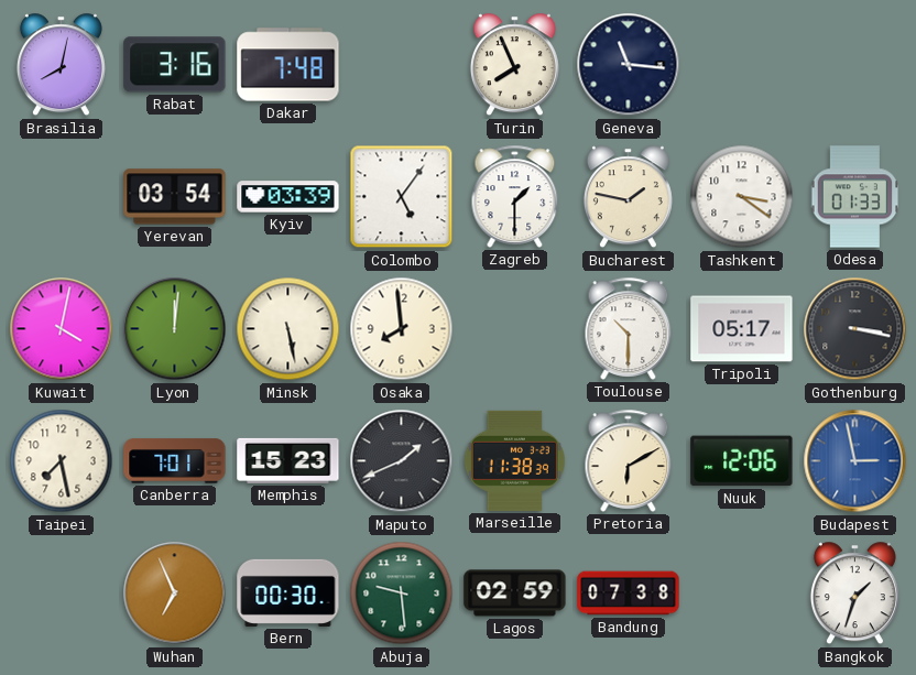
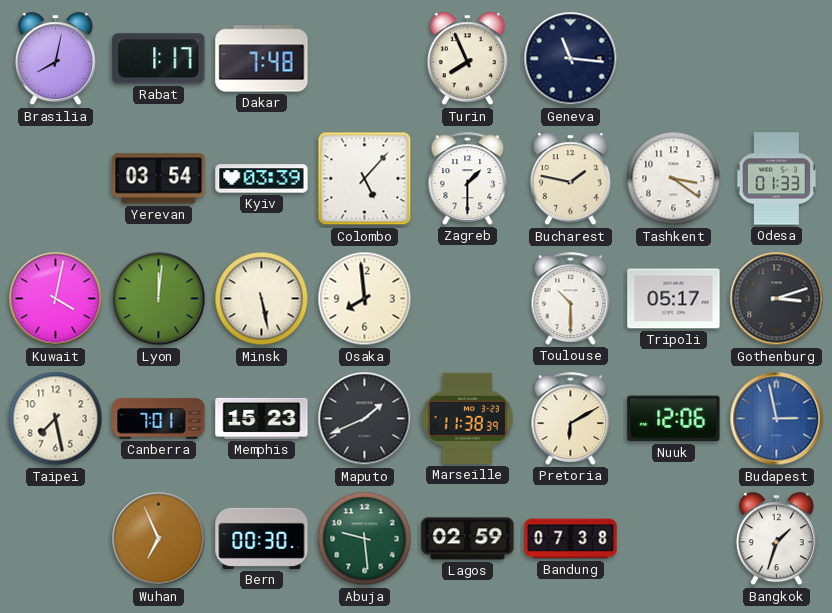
Rabat: 3:16 -> 1:17
Colombo: 5:06 -> 5:07
Gothenburg: 3:17 -> 3:12
